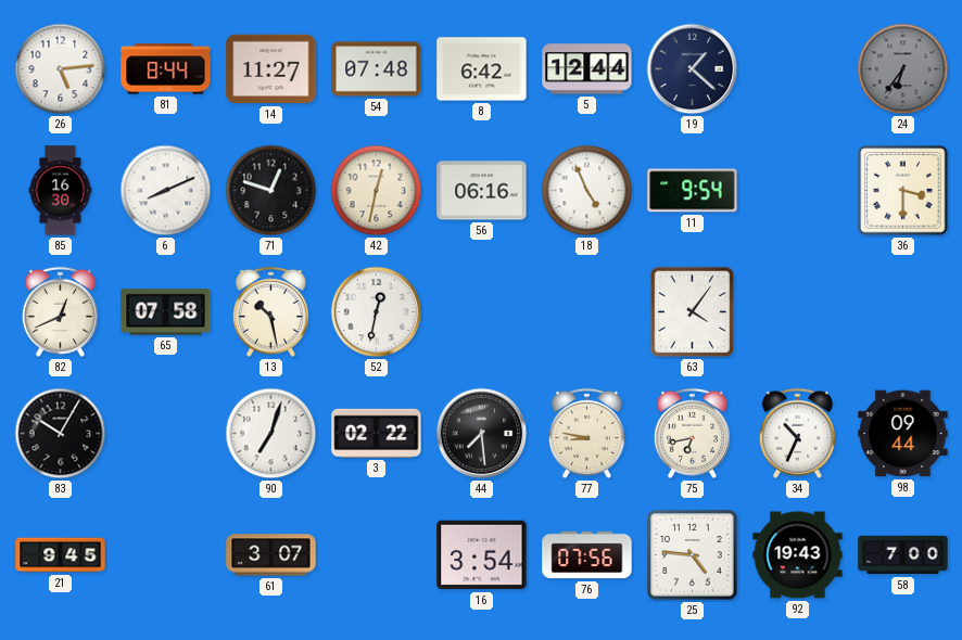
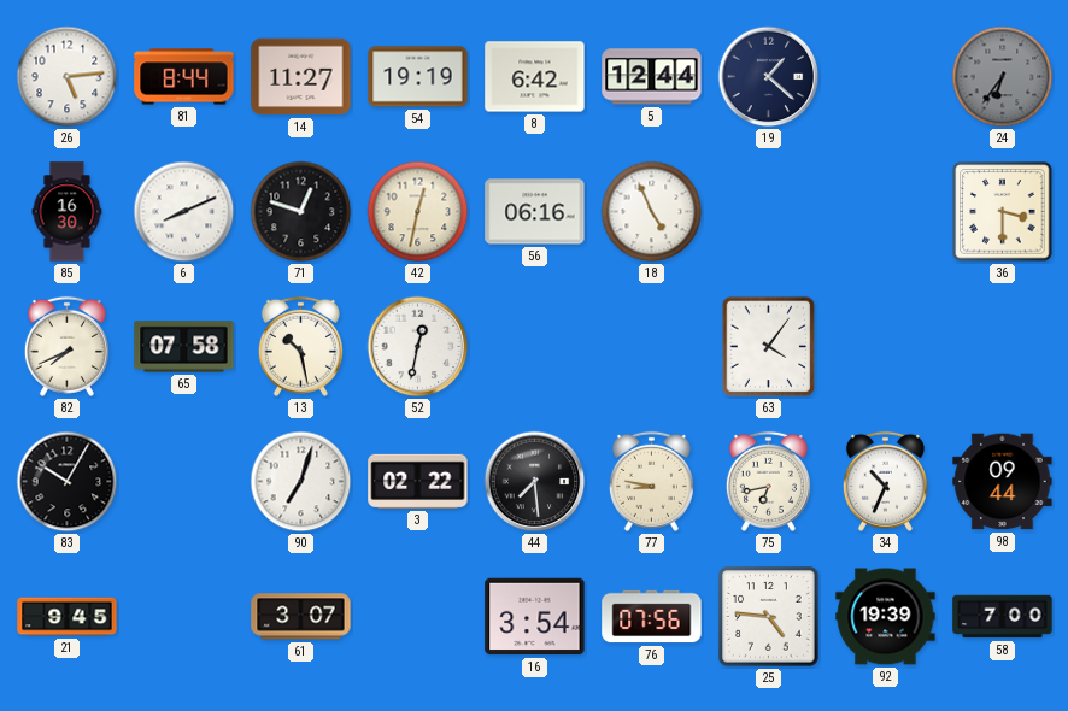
54: 07:48 -> 19:19
11: 9:54 -> none
82: 12:41 -> 7:41
92: 19:43 -> 19:39
